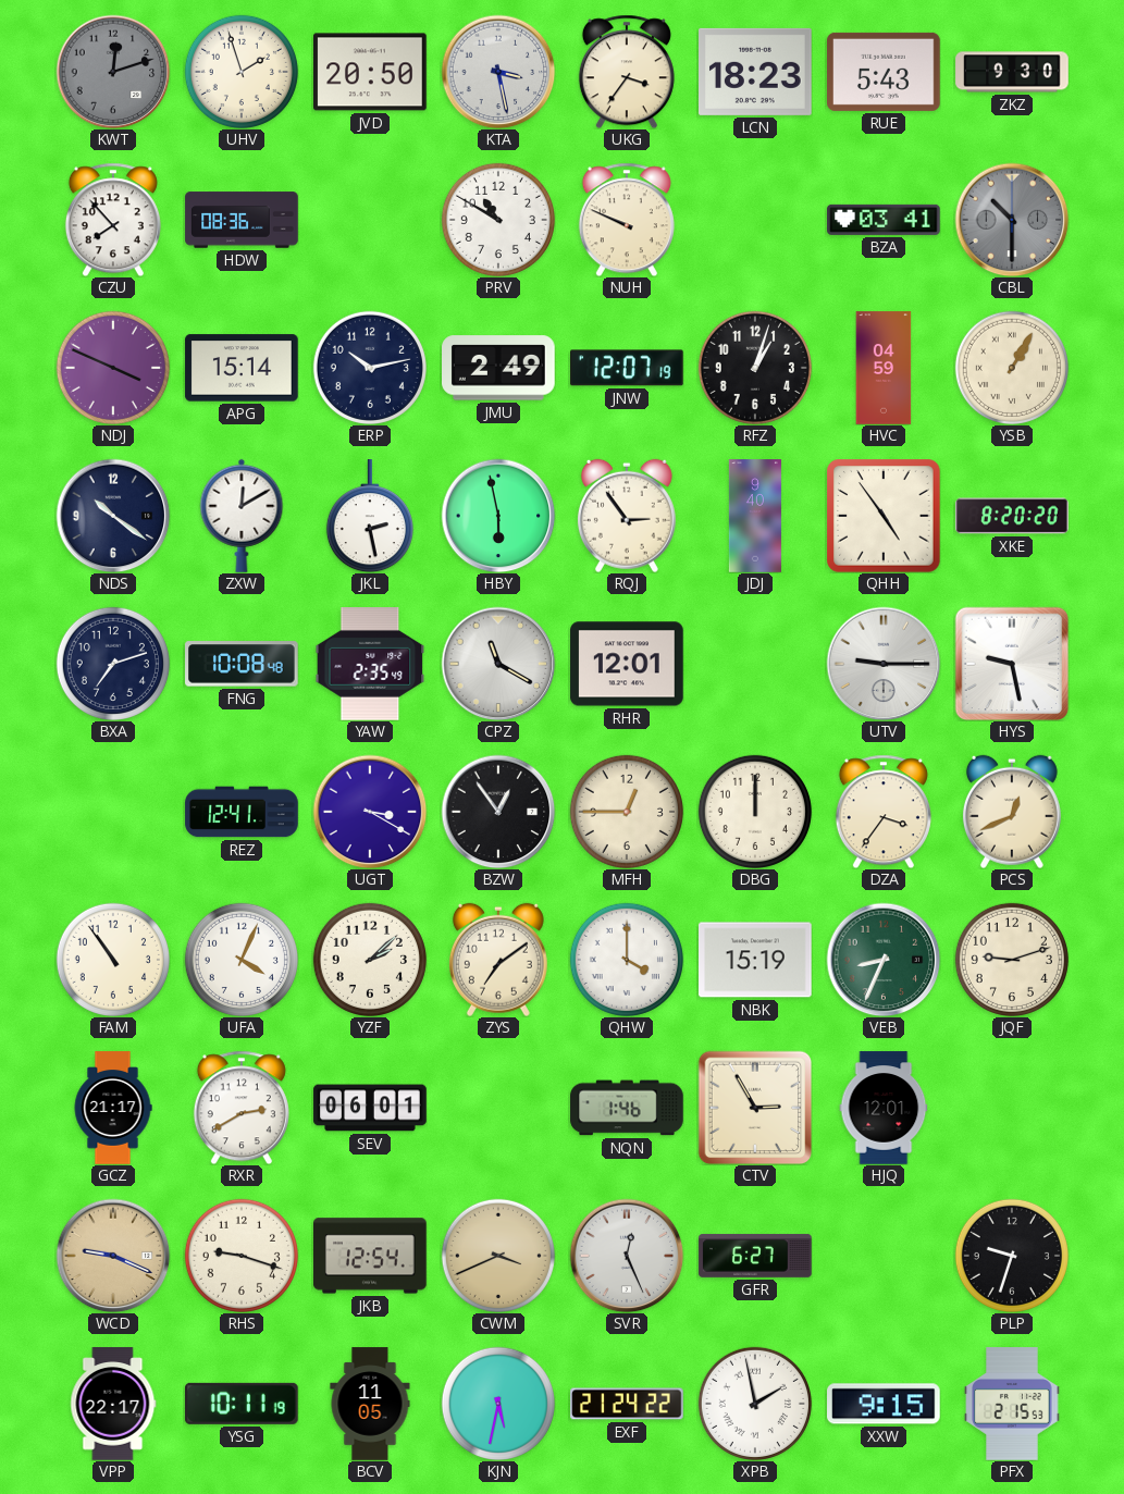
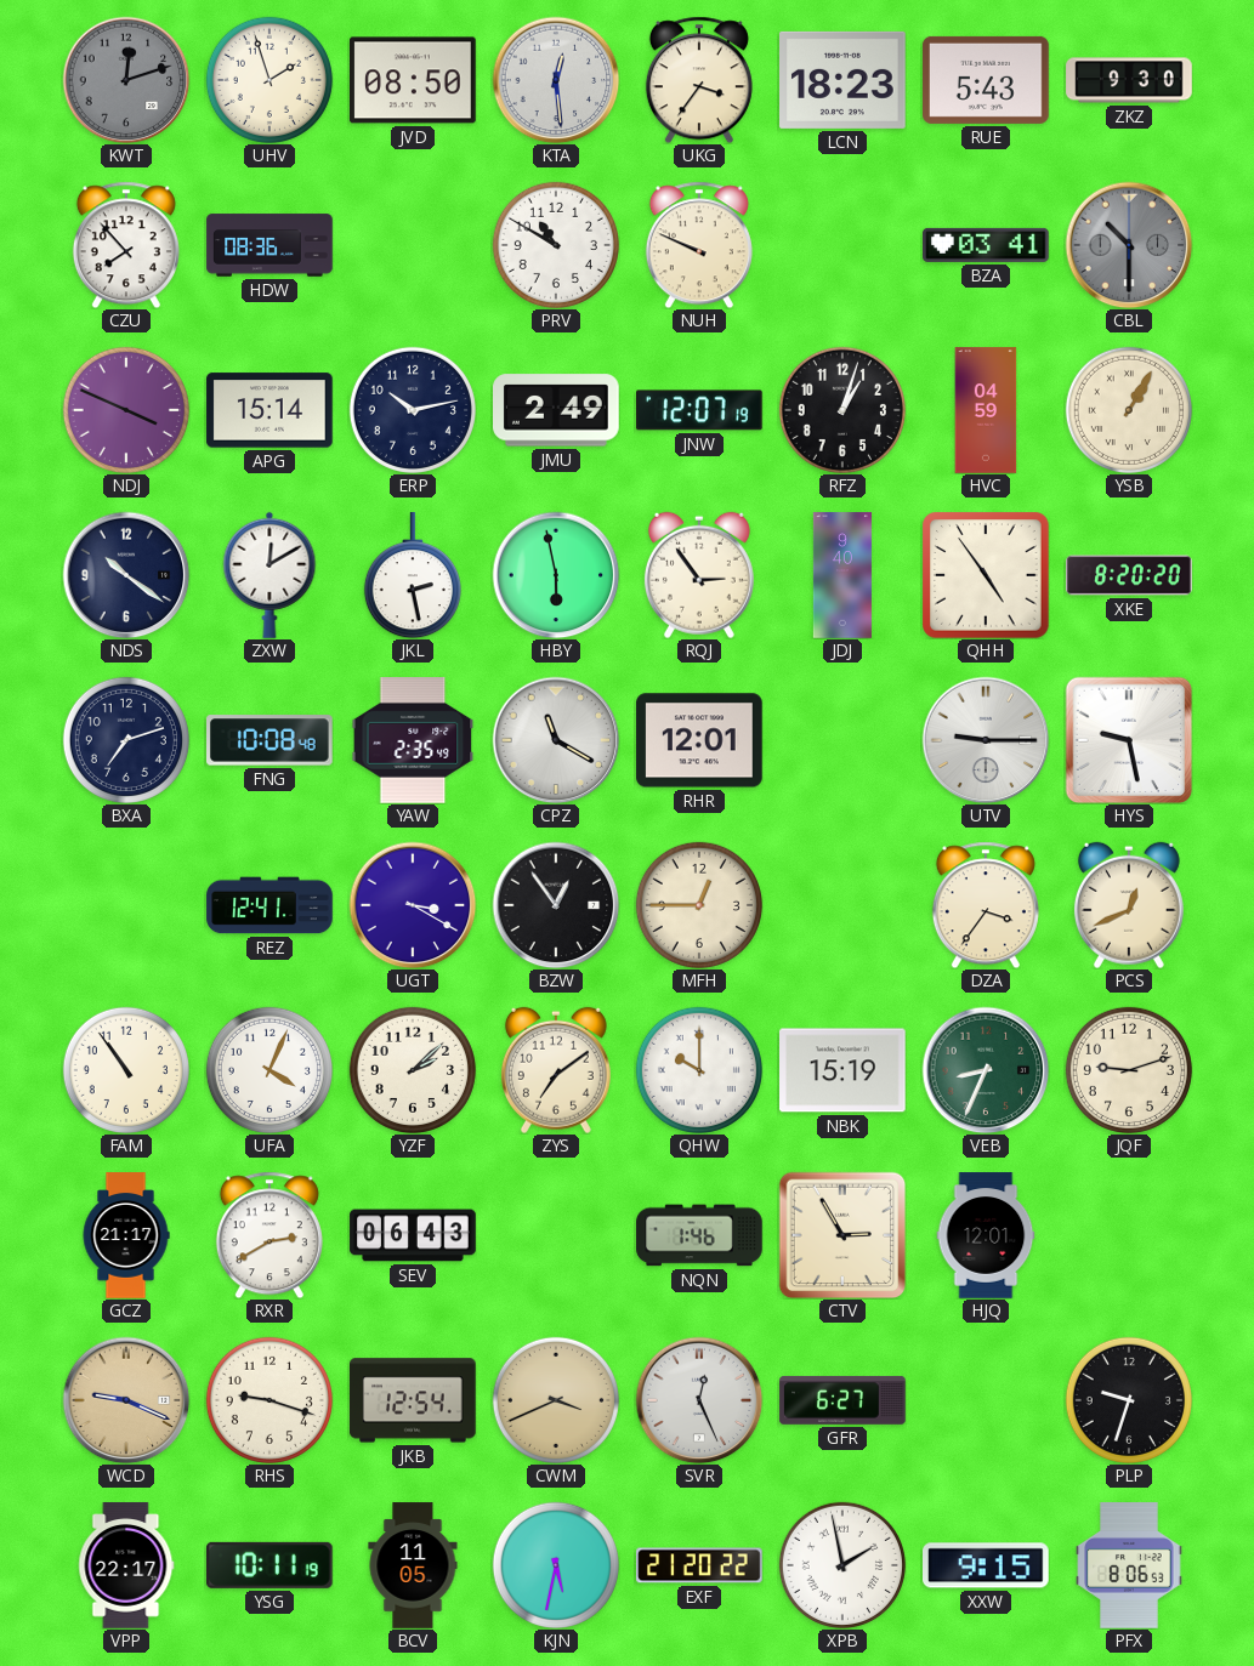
JVD: 20:50 -> 08:50
KTA: 3:28 -> 12:29
DBG: 12:00 -> none
QHW: 4:00 -> 10:00
SEV: 06:01 -> 06:43
EXF: 21:24 -> 21:20
PFX: 2:15 -> 8:06
